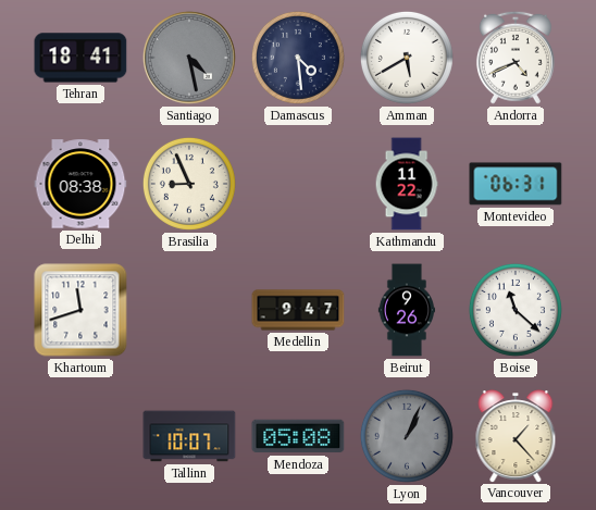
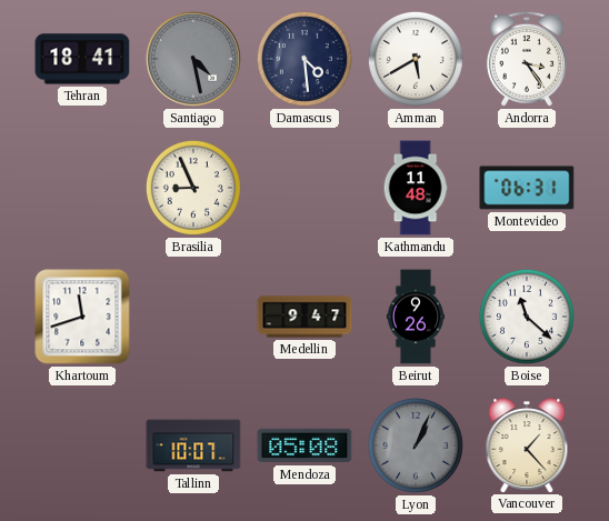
Andorra: 4:41 -> 3:24
Delhi: 08:38 -> none
Kathmandu: 11:22 -> 11:48
